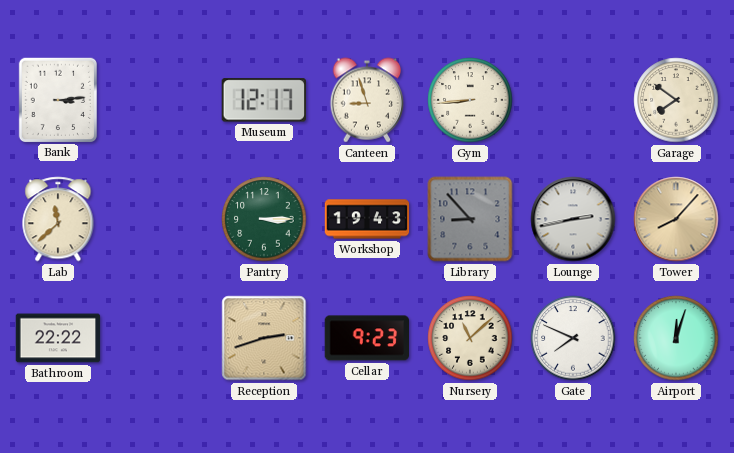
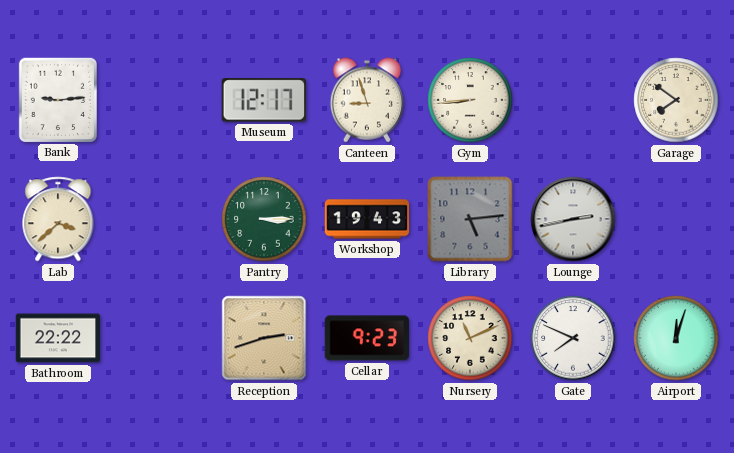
Bank: 3:14 -> 9:14
Lab: 11:38 -> 3:38
Library: 8:53 -> 5:14
Tower: 8:07 -> none
Nursery: 11:08 -> 11:11
